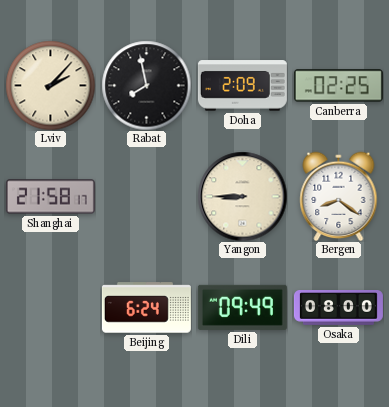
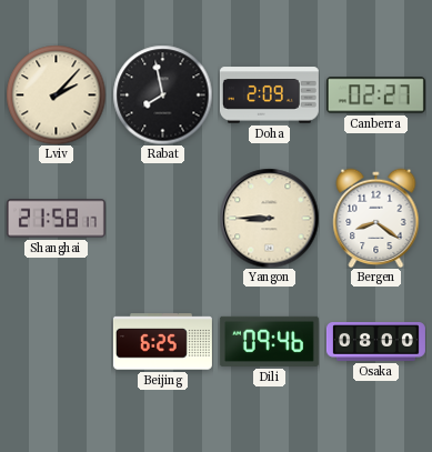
Canberra: 02:25 -> 02:27
Beijing: 6:24 -> 6:25
Dili: 09:49 -> 09:46
